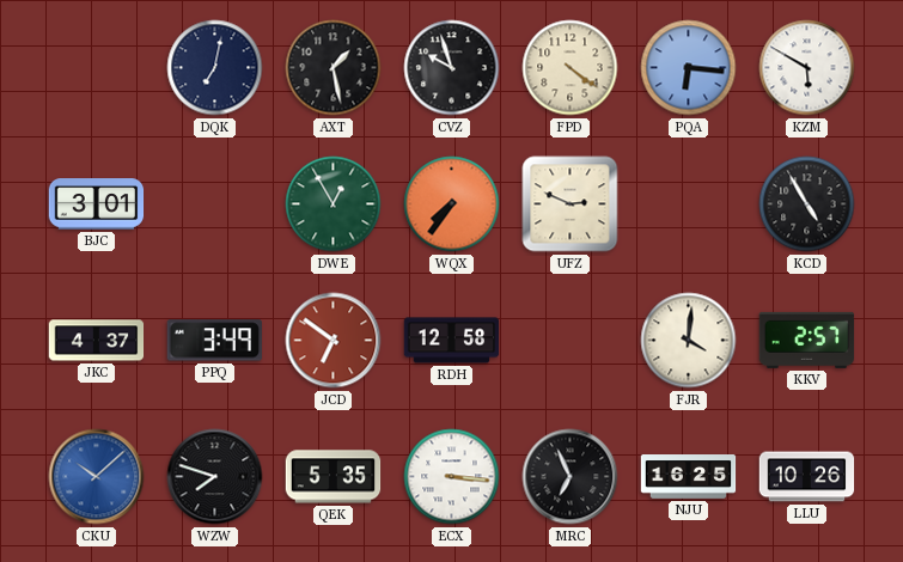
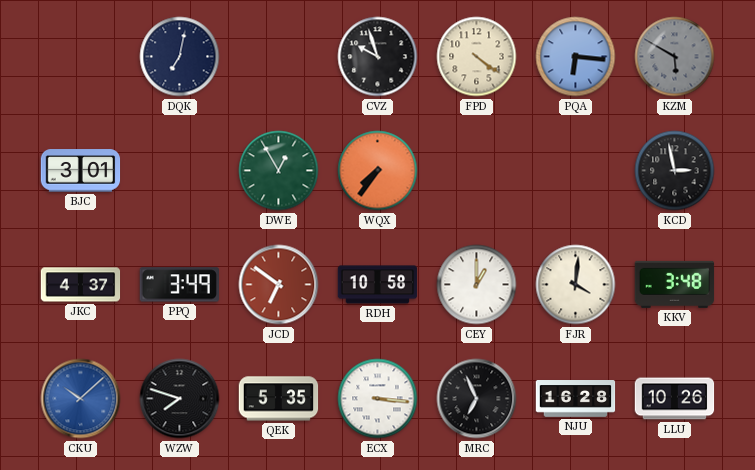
AXT: 1:28 -> none
KZM dial: white -> grey
UFZ: 2:49 -> none
KCD: 4:55 -> 2:58
RDH: 12:58 -> 10:58
CEY: none -> 1:00
KKV: 2:57 -> 3:48
NJU: 16:25 -> 16:28
